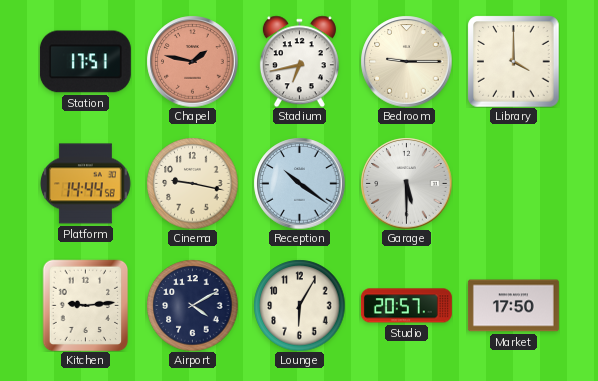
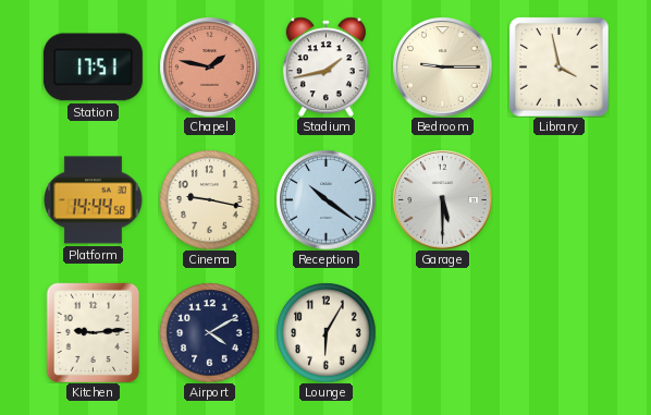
Stadium: 6:43 -> 1:43
Library: 4:00 -> 3:58
Studio: 20:57 -> none
Market: 17:50 -> none
